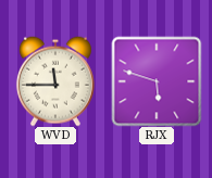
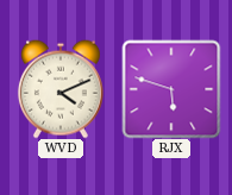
WVD: 11:45 -> 4:11
